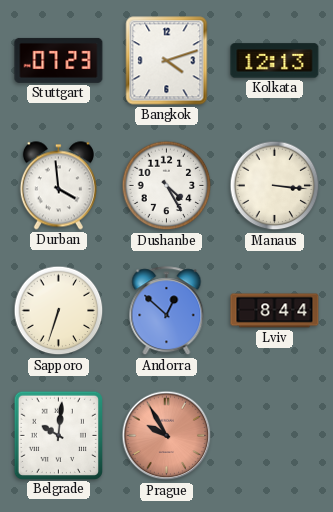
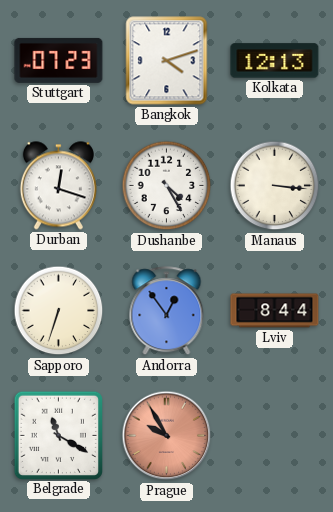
Durban: 3:59 -> 12:18
Andorra: 12:52 -> 12:54
Belgrade: 10:01 -> 11:20
